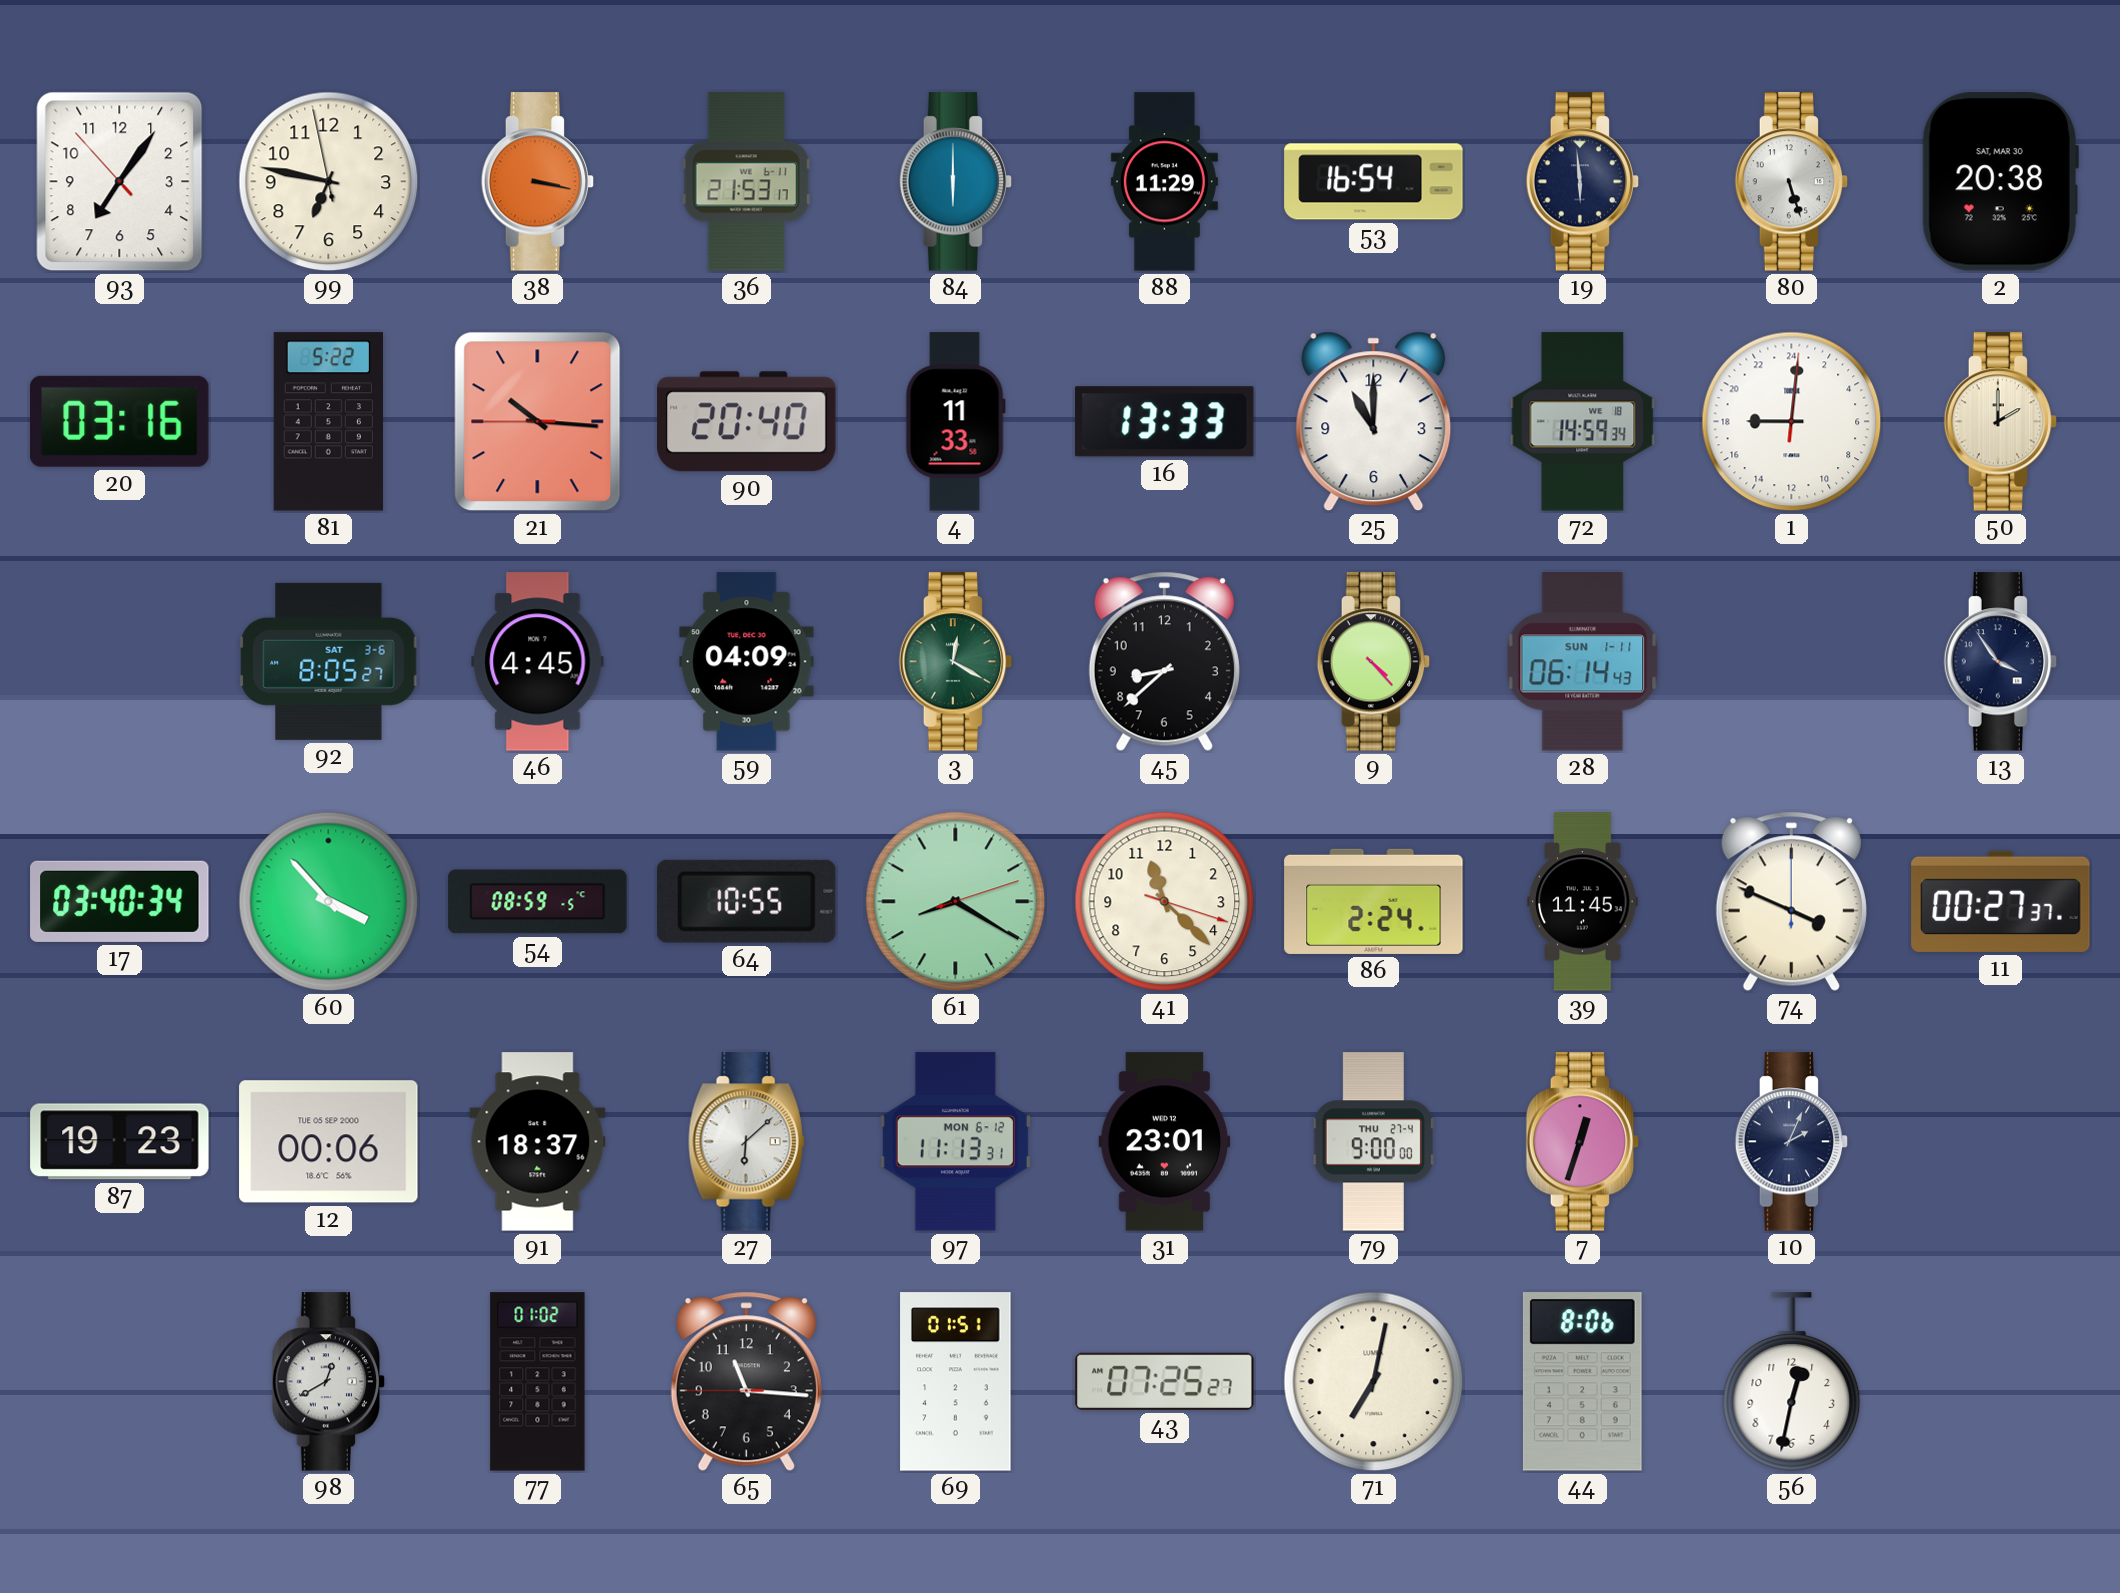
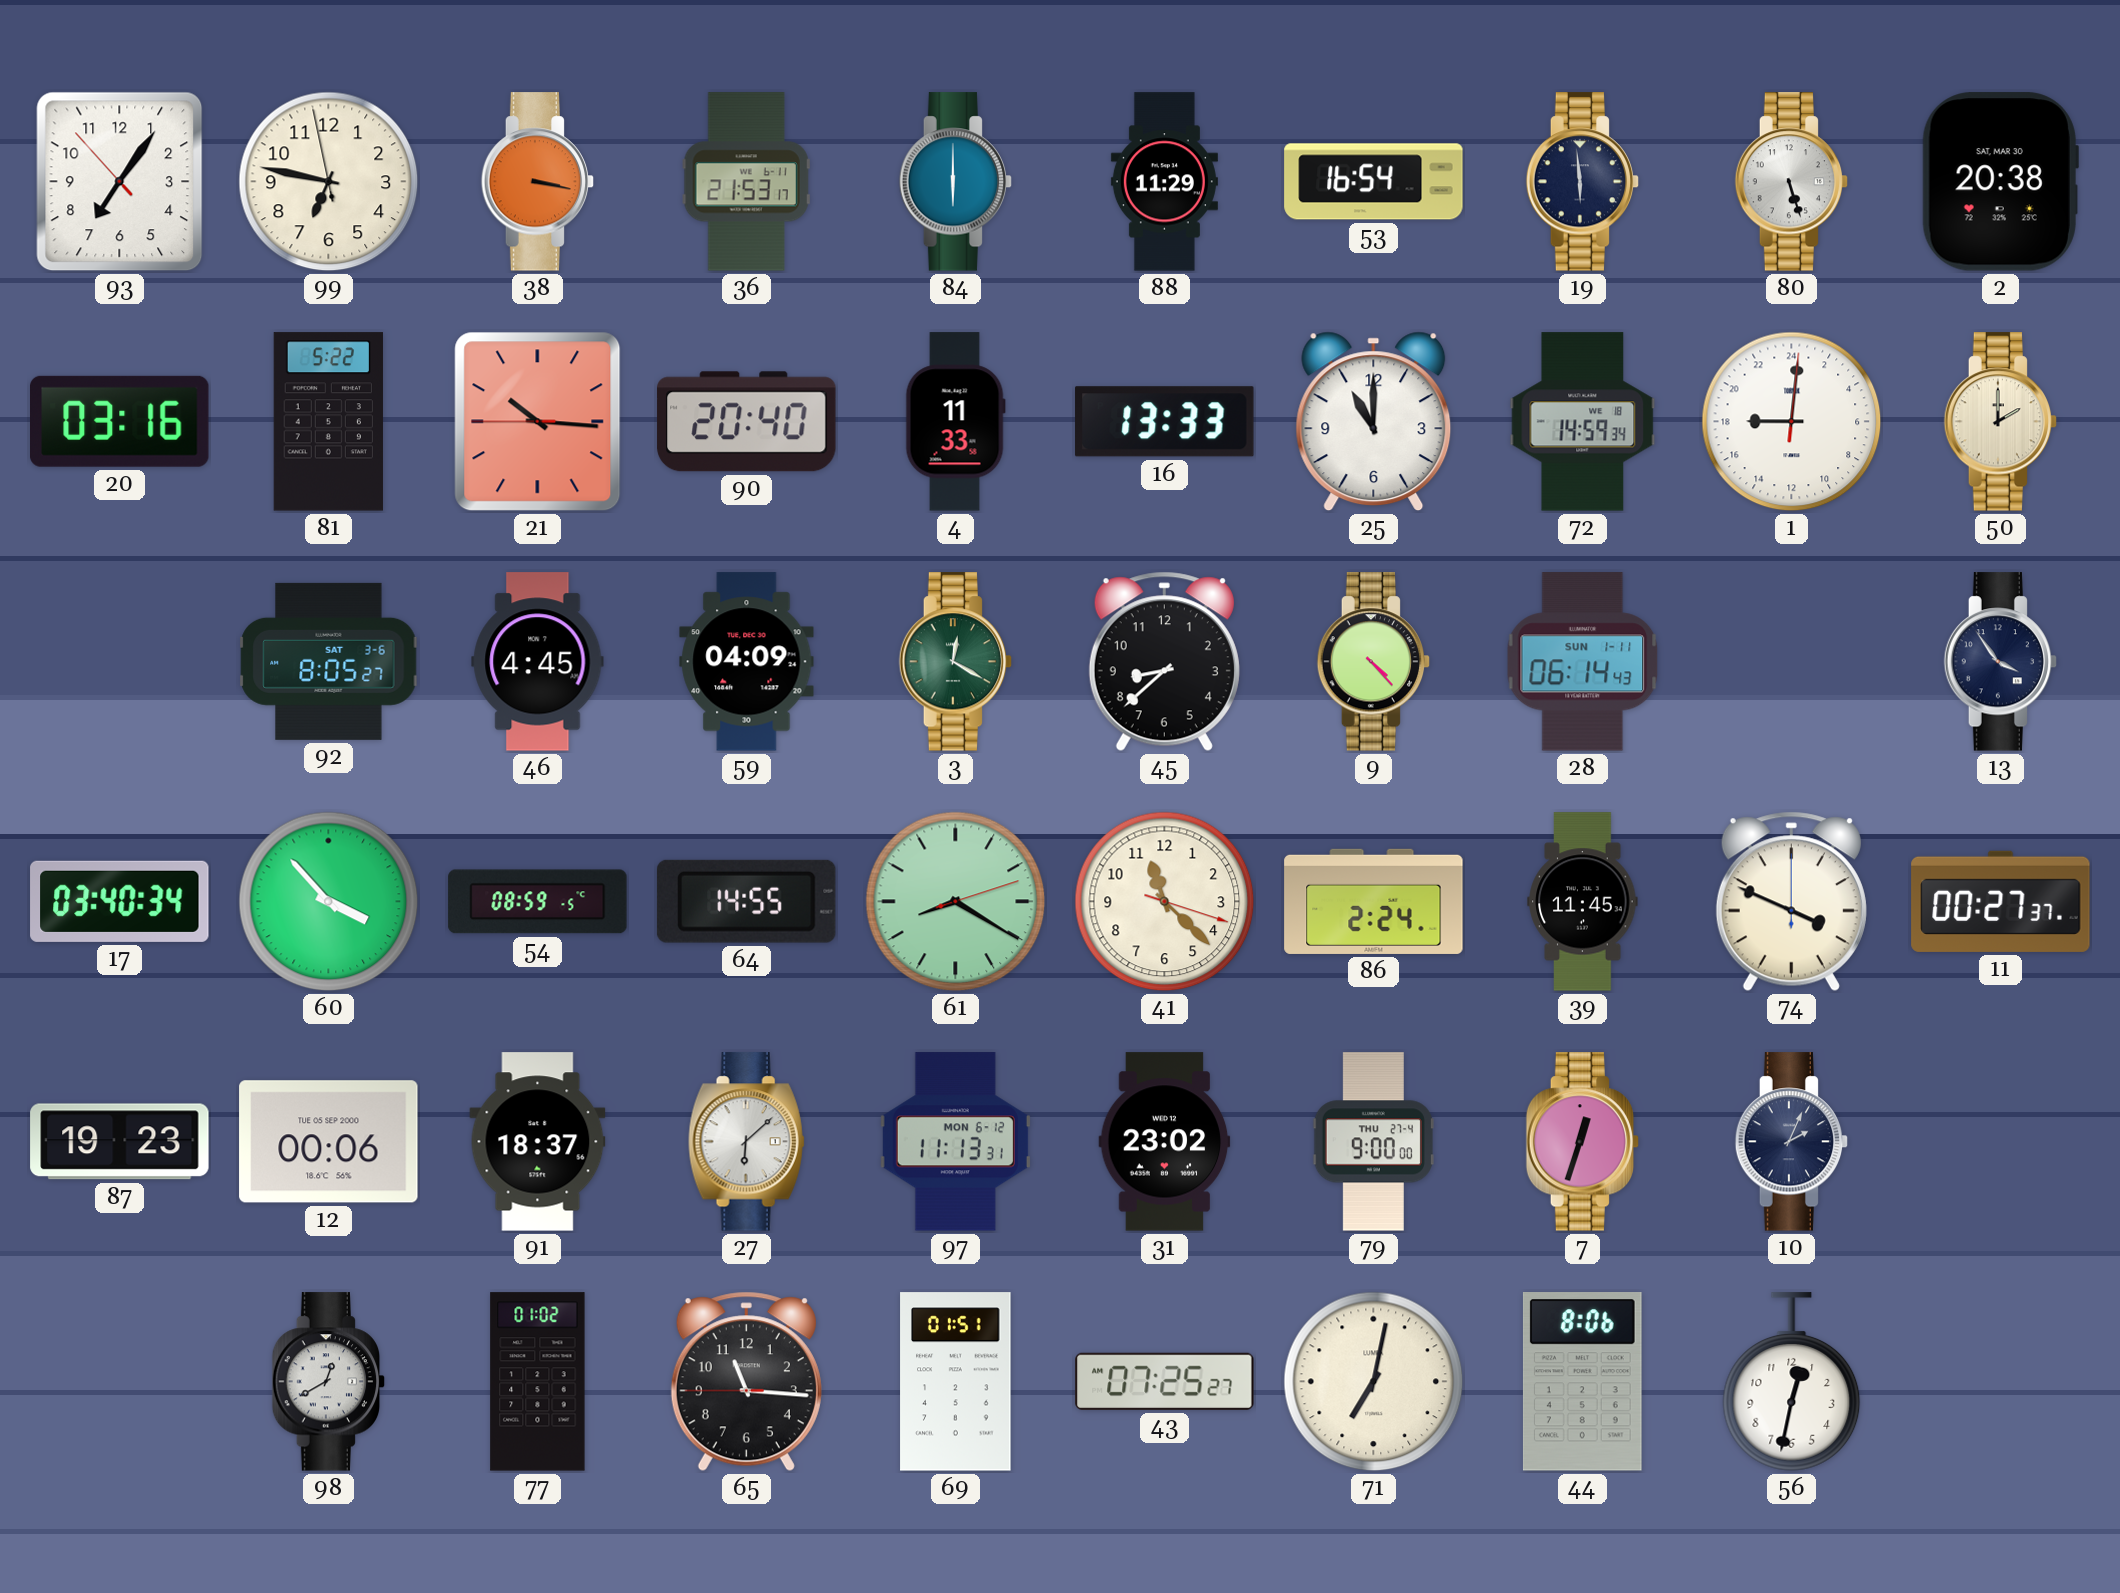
64: 10:55 -> 14:55
31: 23:01 -> 23:02
